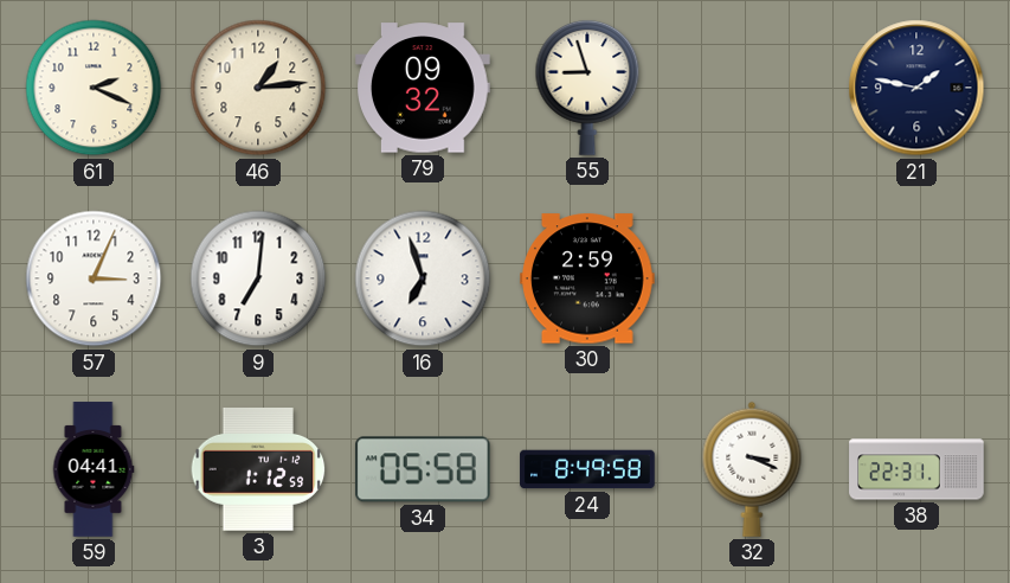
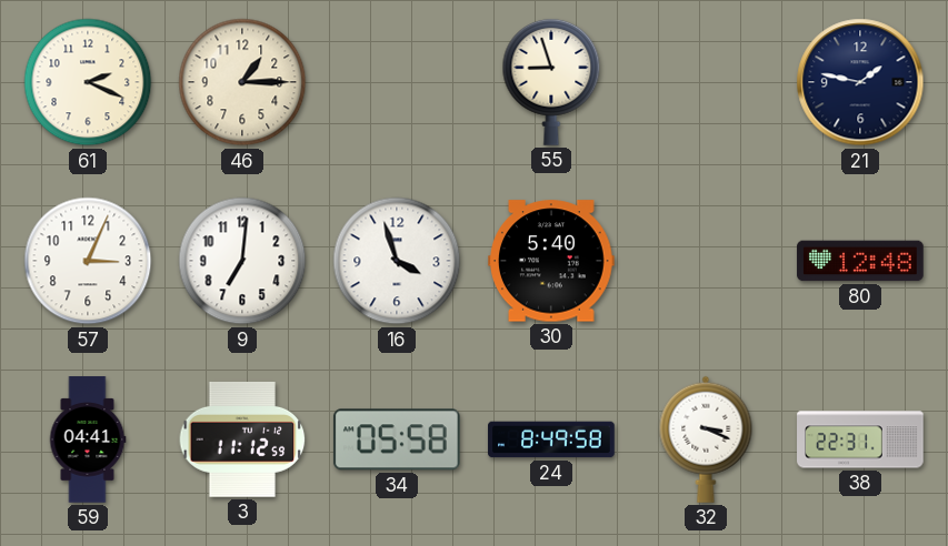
46: 1:14 -> 1:15
79: 09:32 -> none
16: 6:57 -> 3:57
30: 2:59 -> 5:40
80: none -> 12:48
3: 1:12 -> 11:12
